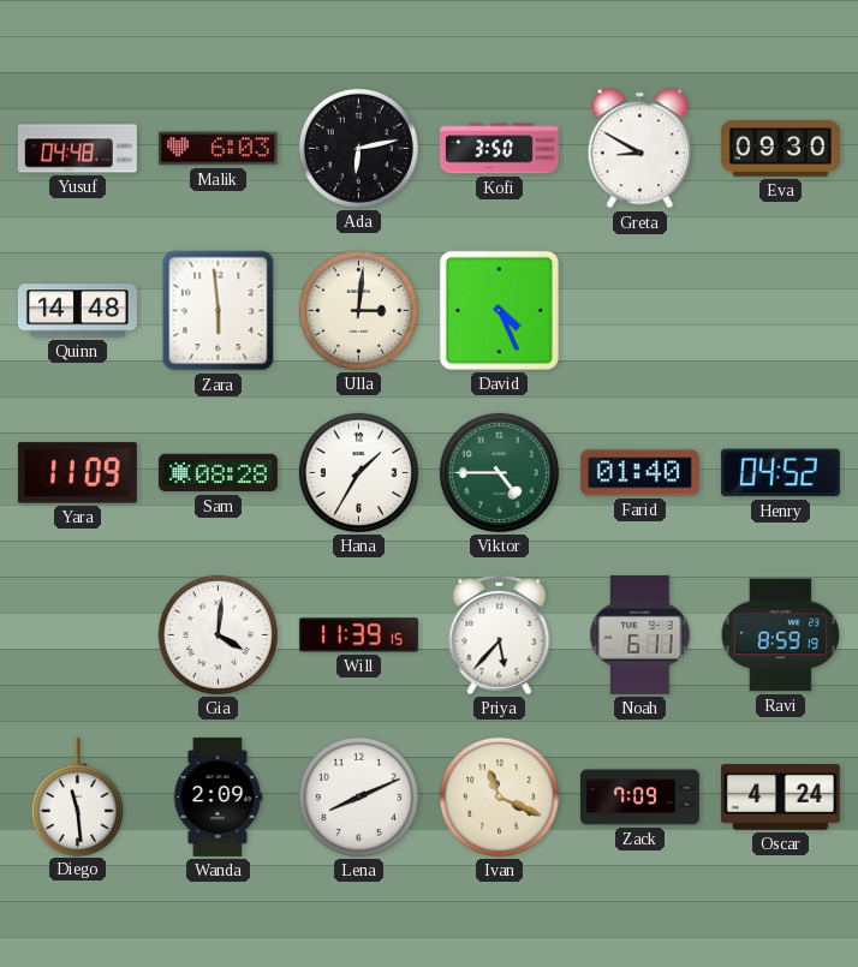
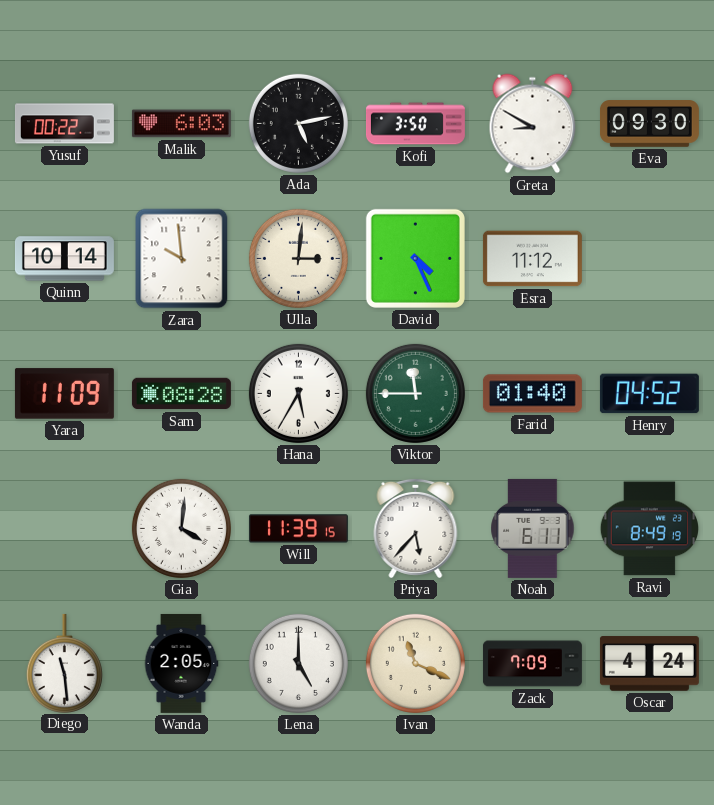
Yusuf: 04:48 -> 00:22
Ada: 6:13 -> 5:13
Quinn: 14:48 -> 10:14
Zara: 5:59 -> 9:59
Esra: none -> 11:12
Hana: 1:35 -> 5:35
Viktor: 4:45 -> 11:45
Ravi: 8:59 -> 8:49
Wanda: 2:09 -> 2:05
Lena: 8:11 -> 5:00
